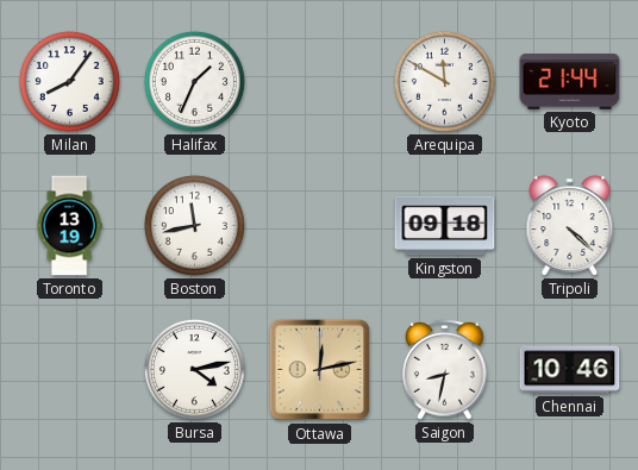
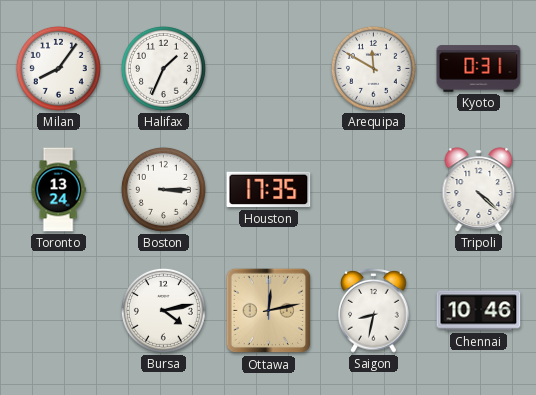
Kyoto: 21:44 -> 0:31
Toronto: 13:19 -> 13:24
Boston: 11:43 -> 3:15
Houston: none -> 17:35
Kingston: 09:18 -> none
